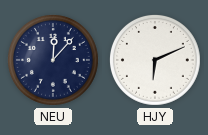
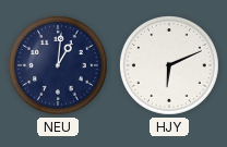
NEU: 12:07 -> 1:01
